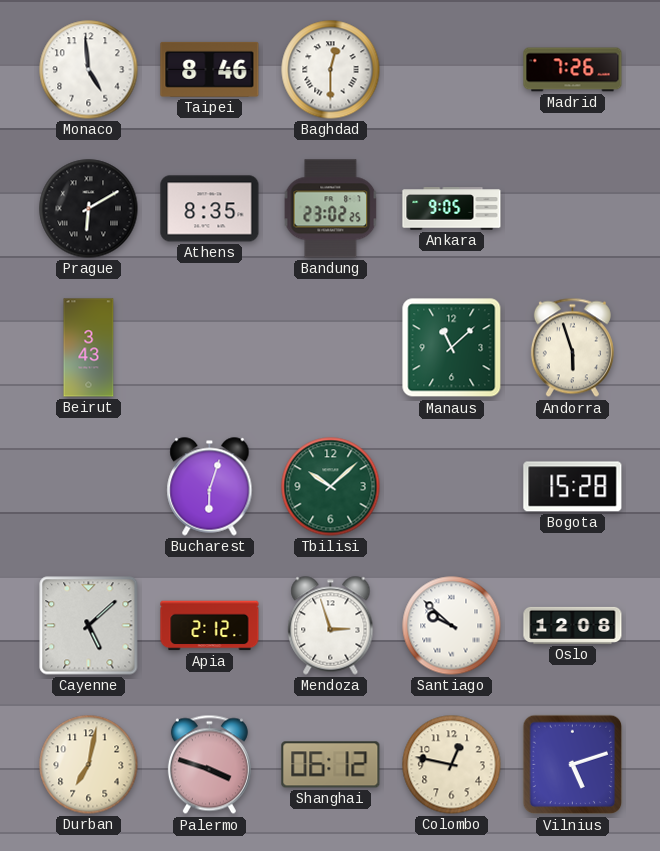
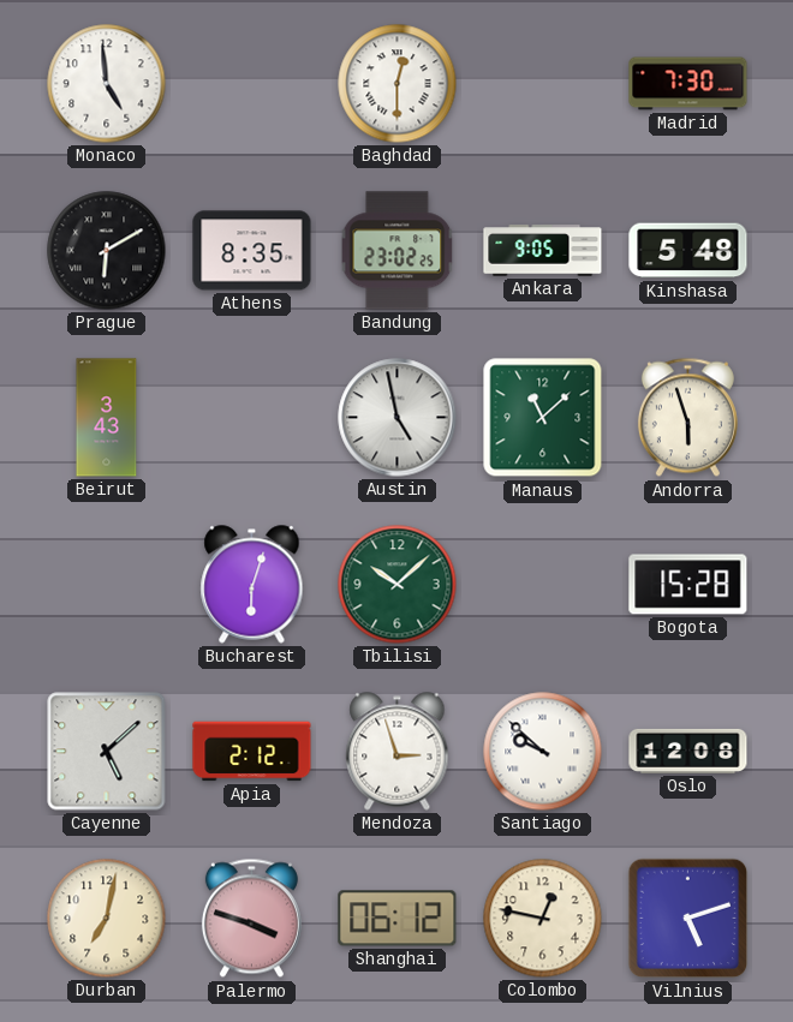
Taipei: 8:46 -> none
Madrid: 7:26 -> 7:30
Kinshasa: none -> 5:48
Austin: none -> 4:58
